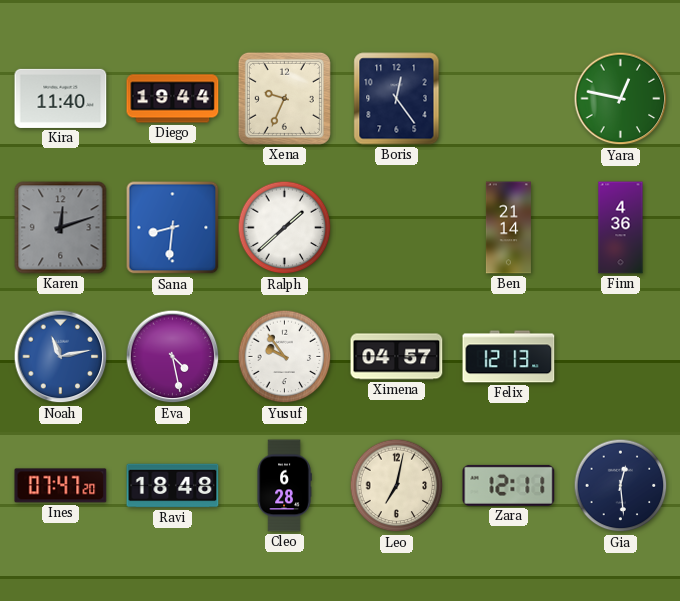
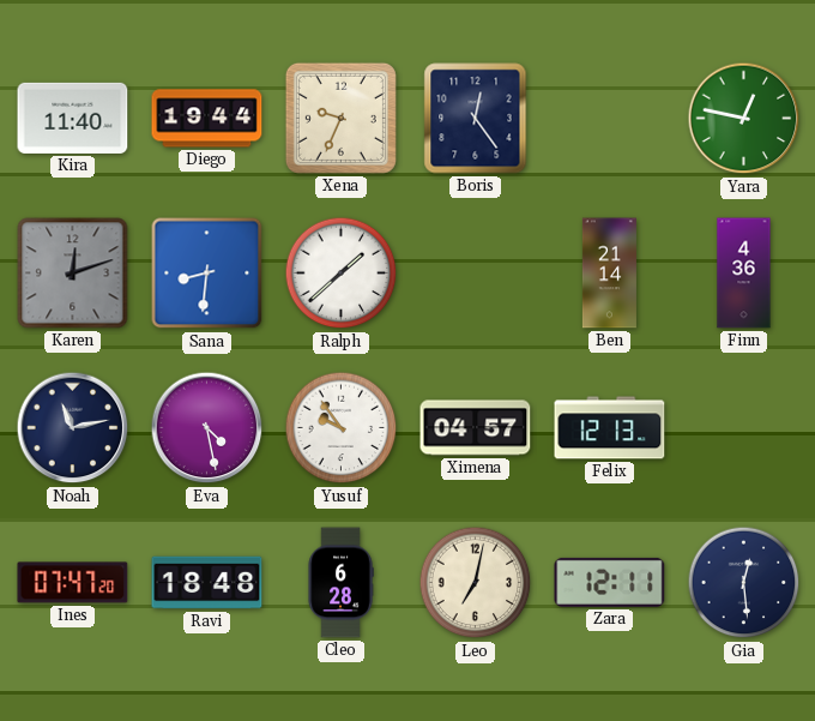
Noah dial: blue -> navy
